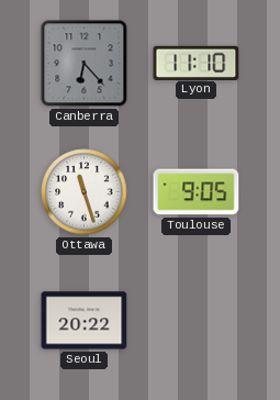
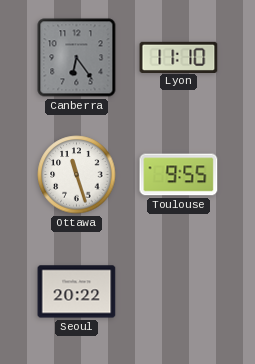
Canberra: 6:23 -> 6:24
Toulouse: 9:05 -> 9:55
